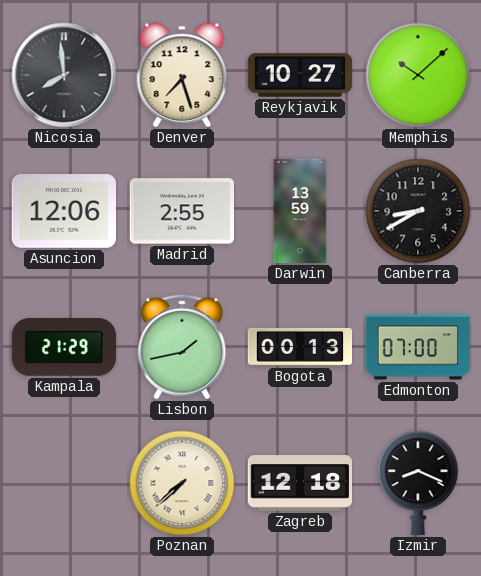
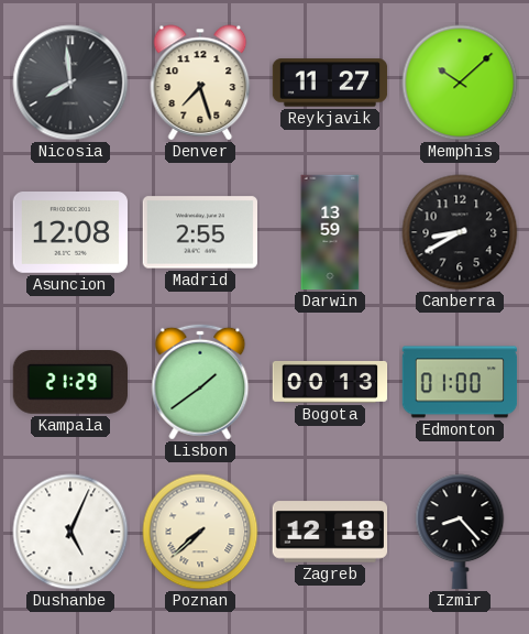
Reykjavik: 10:27 -> 11:27
Asuncion: 12:06 -> 12:08
Lisbon: 1:43 -> 1:39
Edmonton: 07:00 -> 01:00
Dushanbe: none -> 5:04
Izmir: 8:19 -> 8:23
